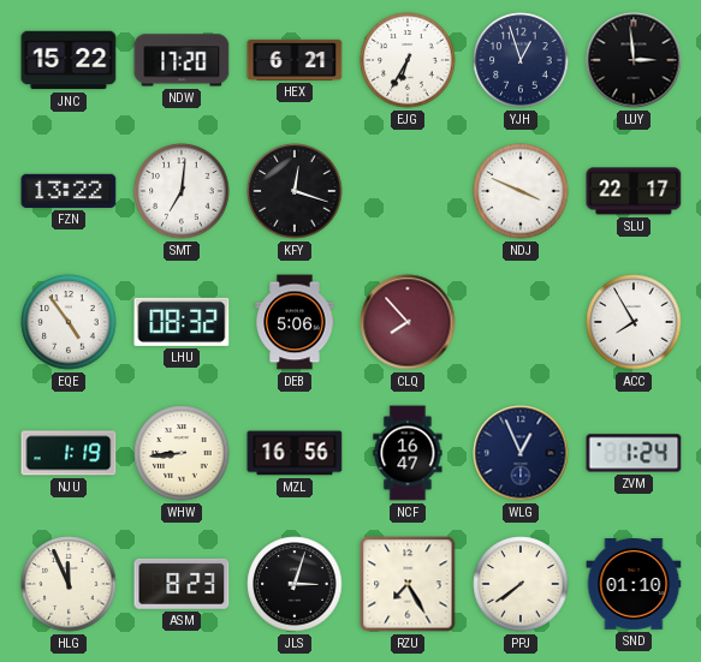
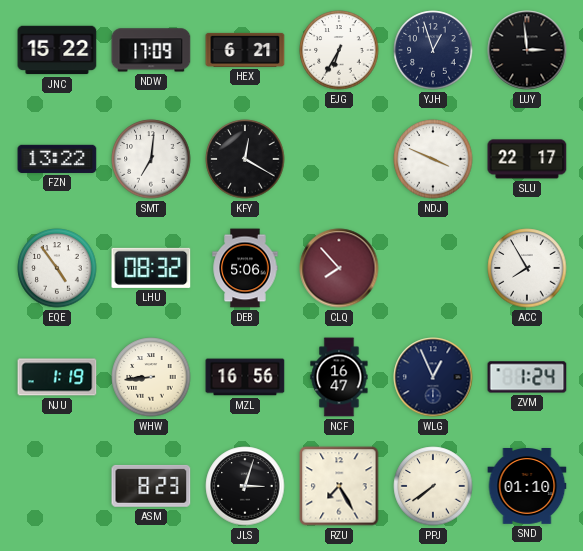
NDW: 17:20 -> 17:09
KFY: 12:18 -> 12:20
HLG: 11:56 -> none
